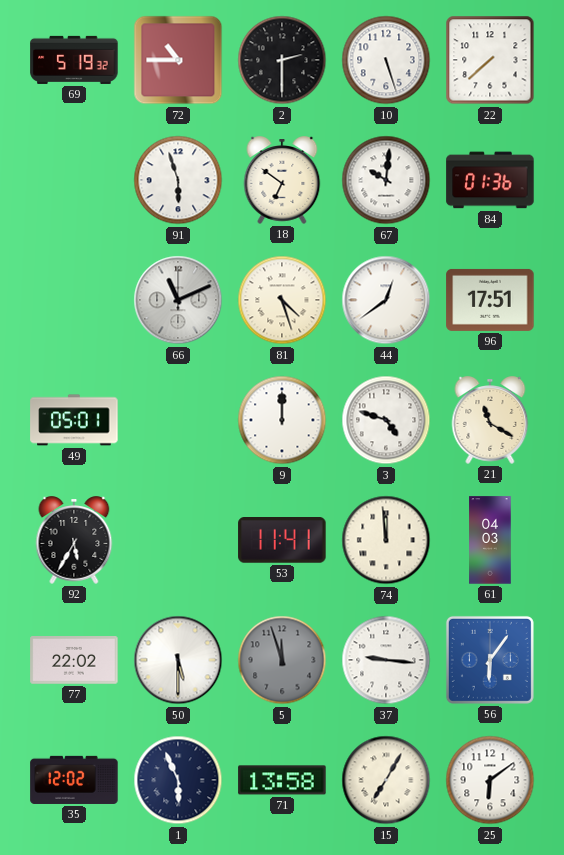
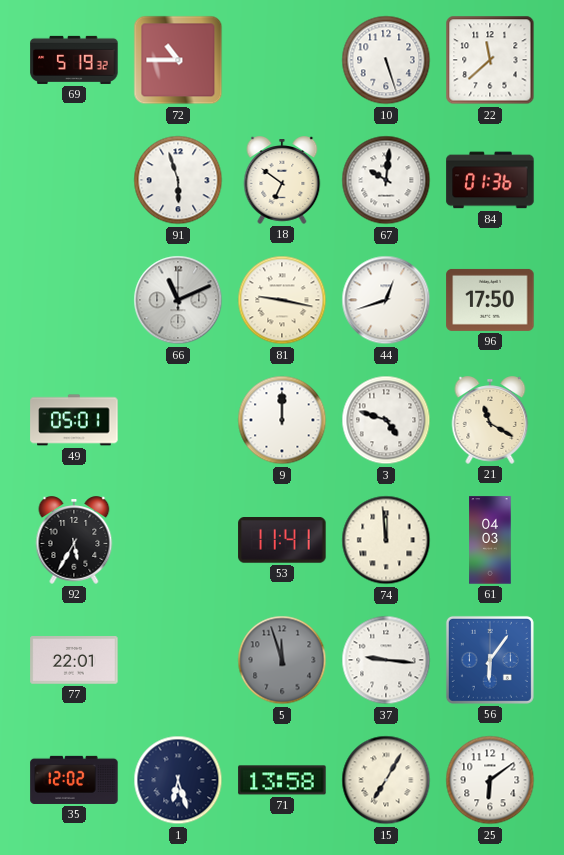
2: 2:30 -> none
22: 7:38 -> 11:38
81: 4:27 -> 9:17
44: 12:39 -> 12:42
96: 17:51 -> 17:50
77: 22:02 -> 22:01
50: 5:30 -> none
1: 5:56 -> 6:27
